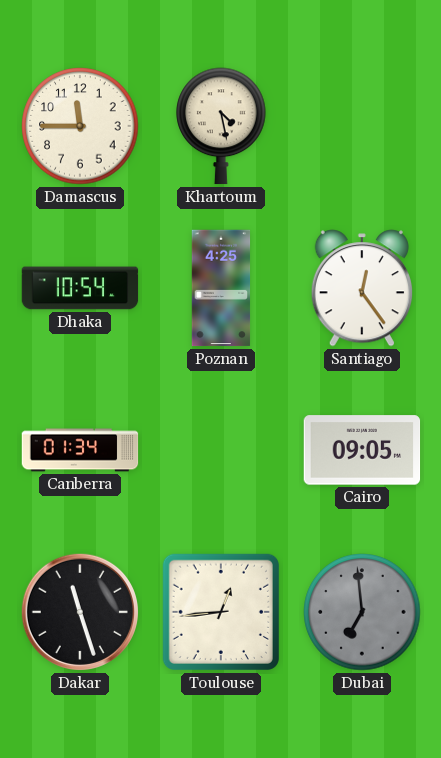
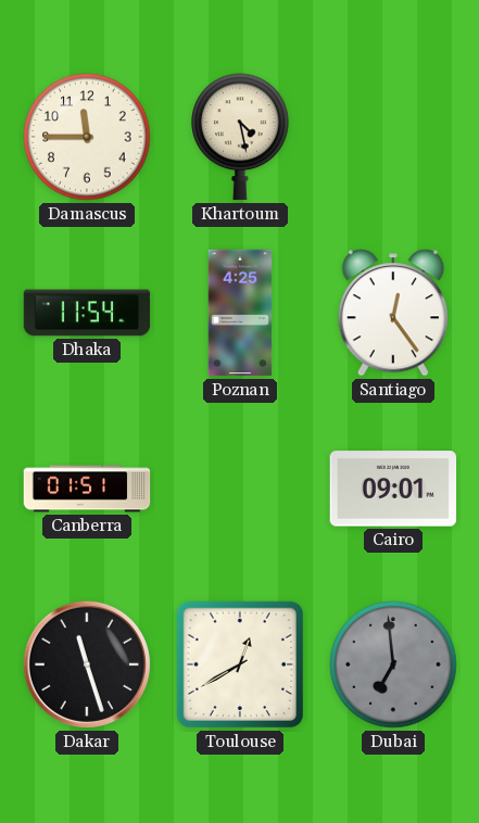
Dhaka: 10:54 -> 11:54
Canberra: 01:34 -> 01:51
Cairo: 09:05 -> 09:01
Toulouse: 12:44 -> 12:40
